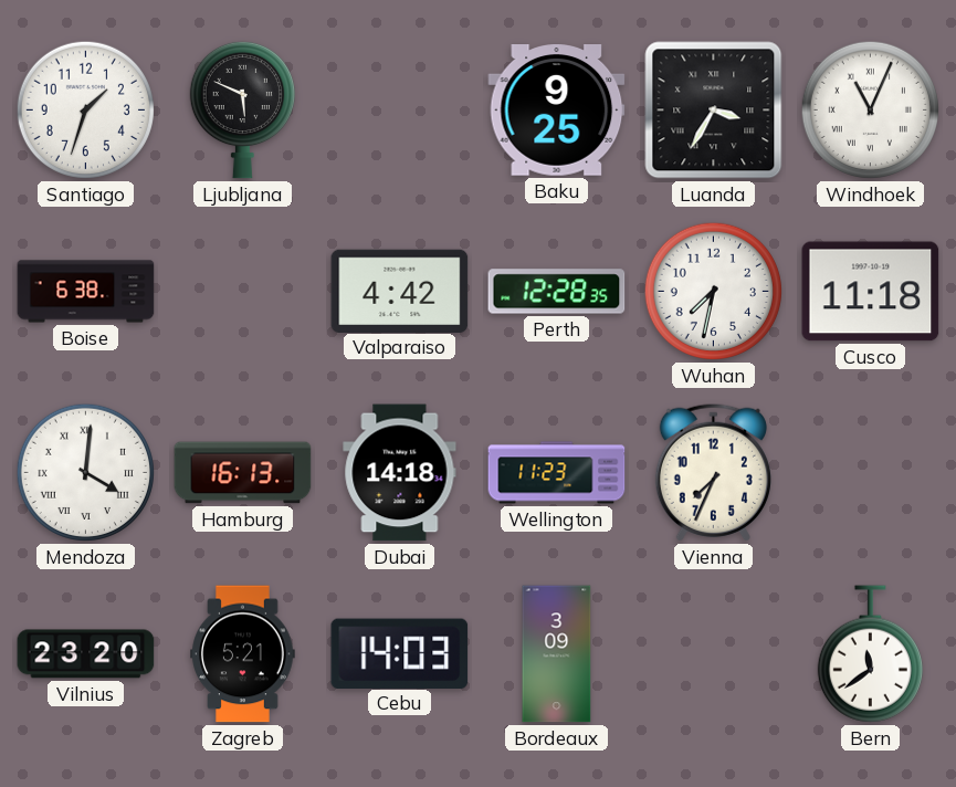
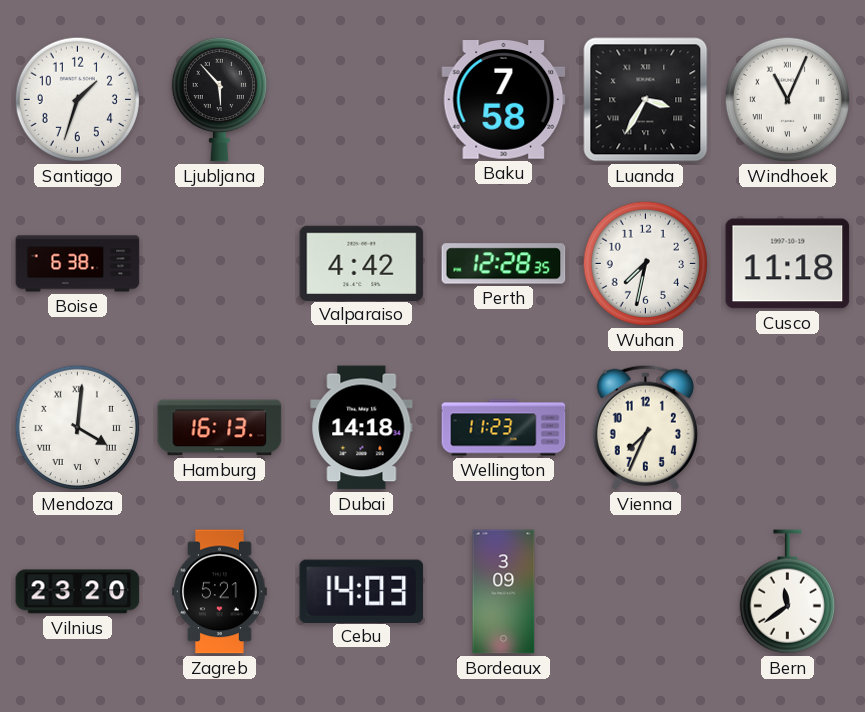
Ljubljana: 5:49 -> 5:53
Baku: 9:25 -> 7:58
